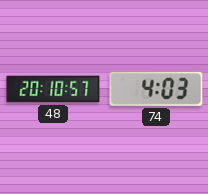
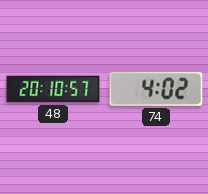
74: 4:03 -> 4:02
